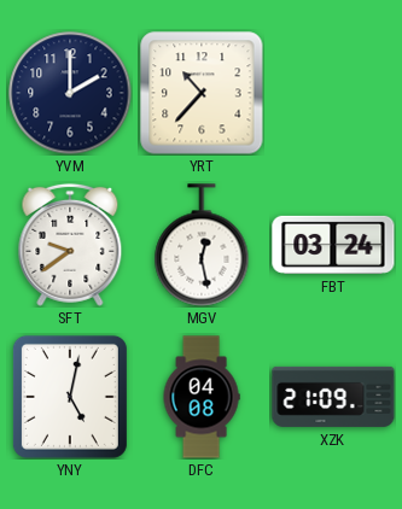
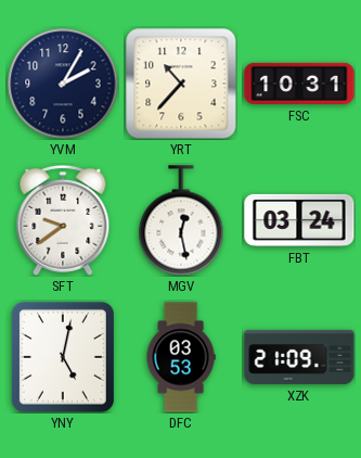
YVM: 2:00 -> 2:05
FSC: none -> 10:31
DFC: 04:08 -> 03:53
